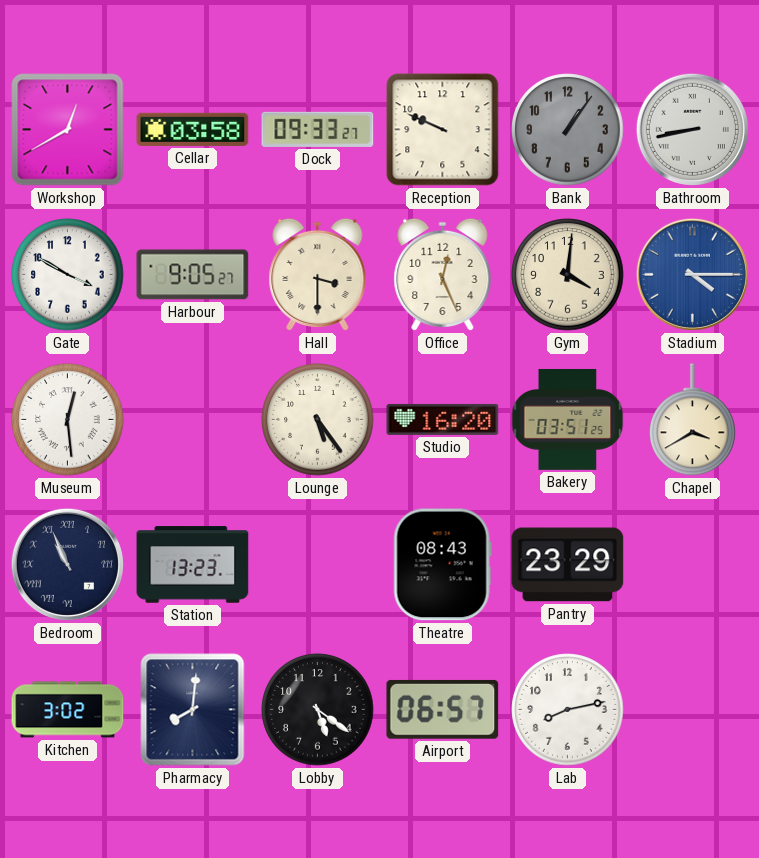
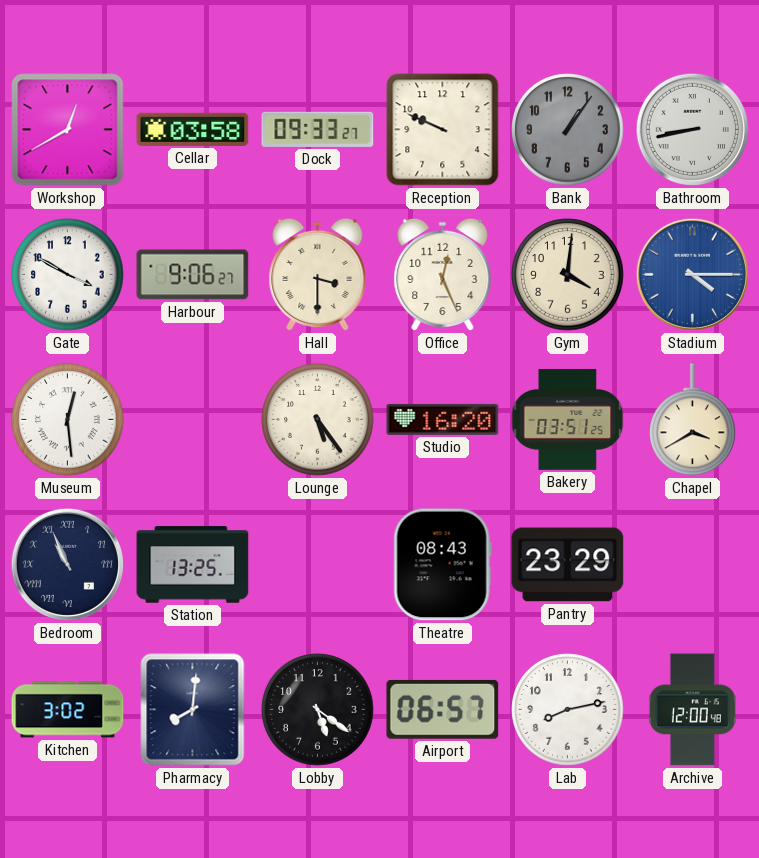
Harbour: 9:05 -> 9:06
Station: 13:23 -> 13:25
Archive: none -> 12:00
